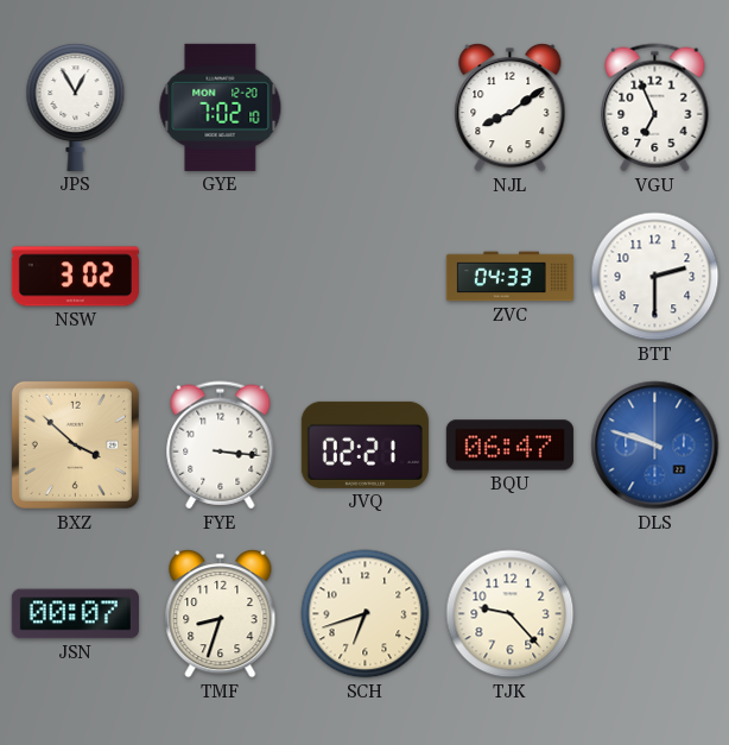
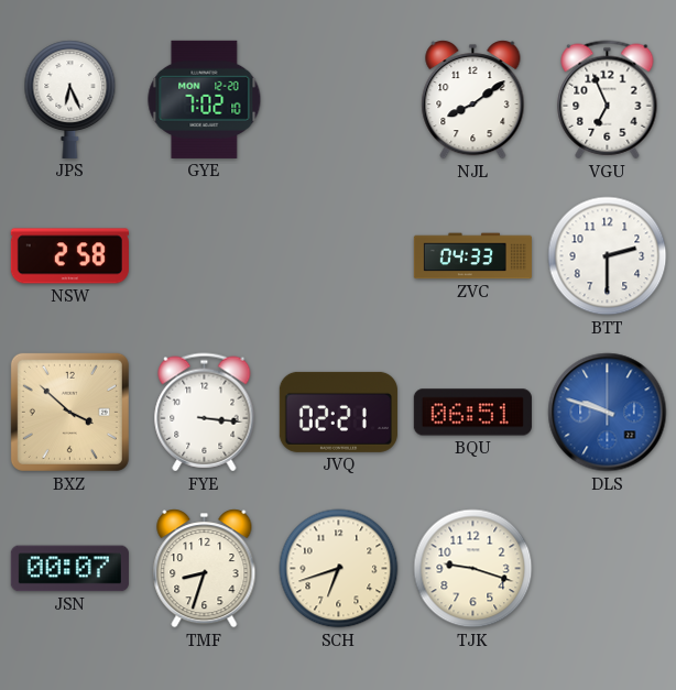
JPS: 12:55 -> 6:26
NSW: 3:02 -> 2:58
BQU: 06:47 -> 06:51
TJK: 9:23 -> 9:18
